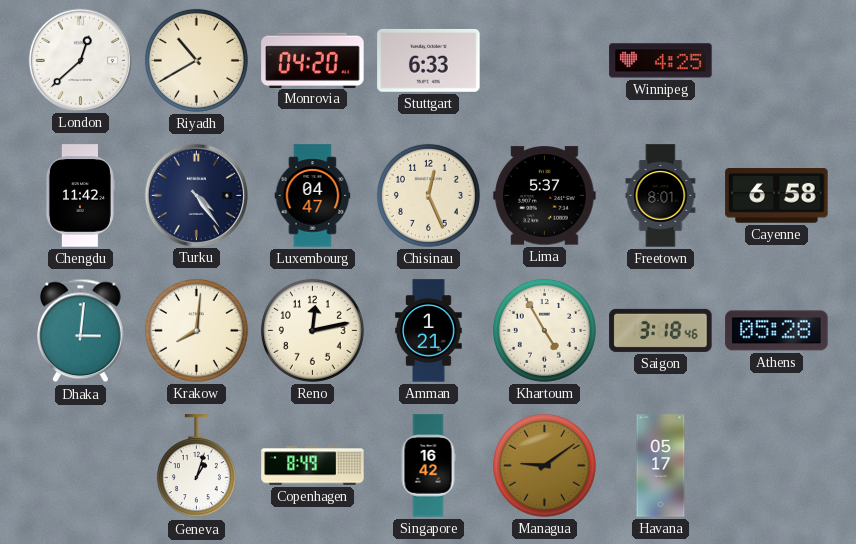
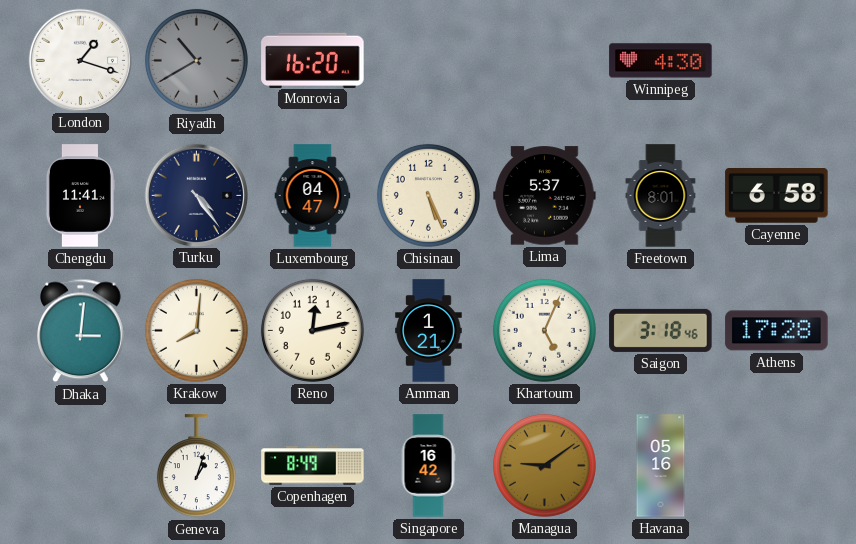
London: 12:38 -> 1:18
Riyadh dial: cream -> grey
Monrovia: 04:20 -> 16:20
Stuttgart: 6:33 -> none
Winnipeg: 4:25 -> 4:30
Chengdu: 11:42 -> 11:41
Chisinau: 12:26 -> 5:26
Khartoum: 4:55 -> 5:04
Athens: 05:28 -> 17:28
Havana: 05:17 -> 05:16
